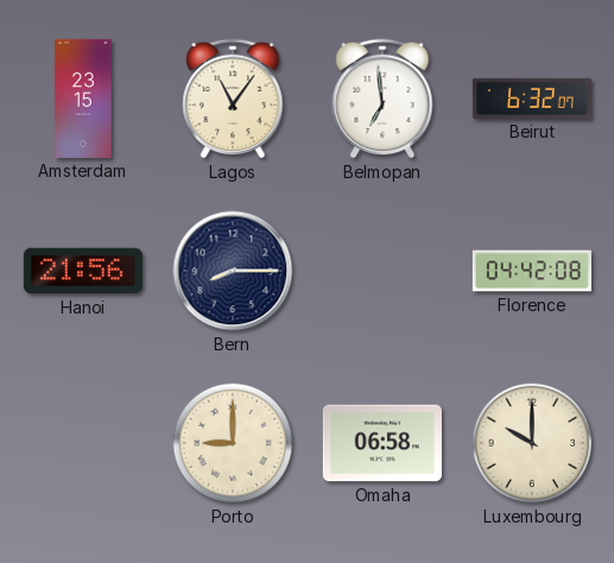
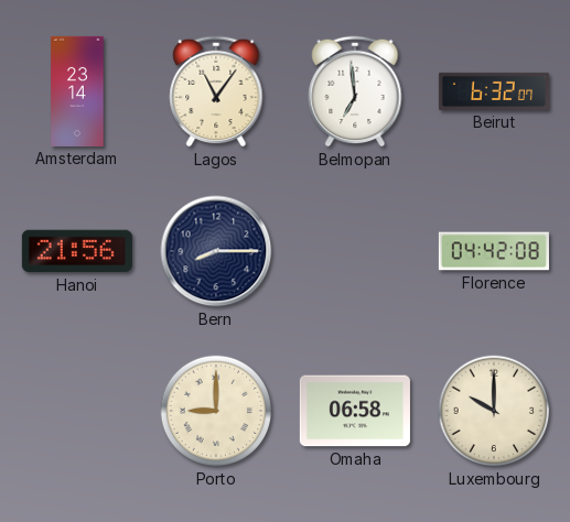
Amsterdam: 23:15 -> 23:14
